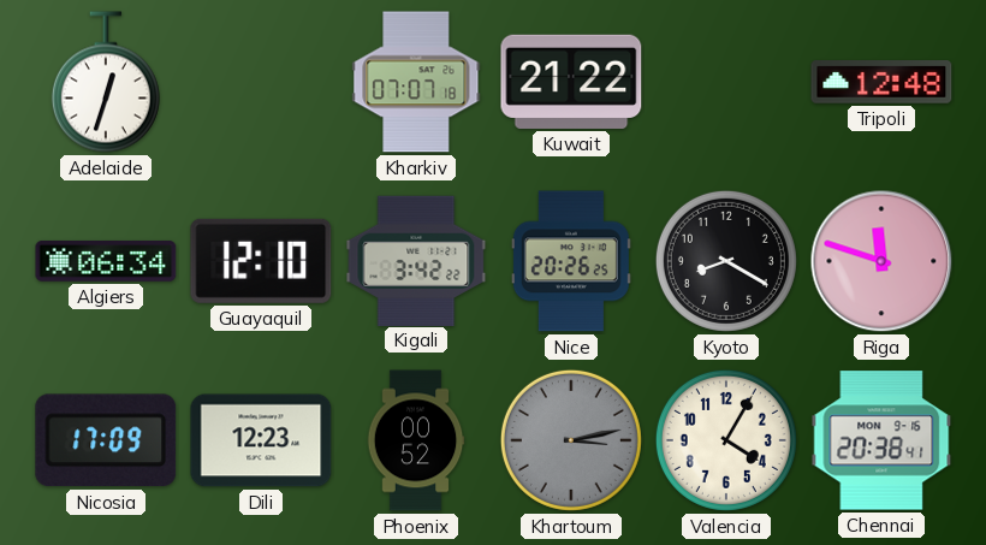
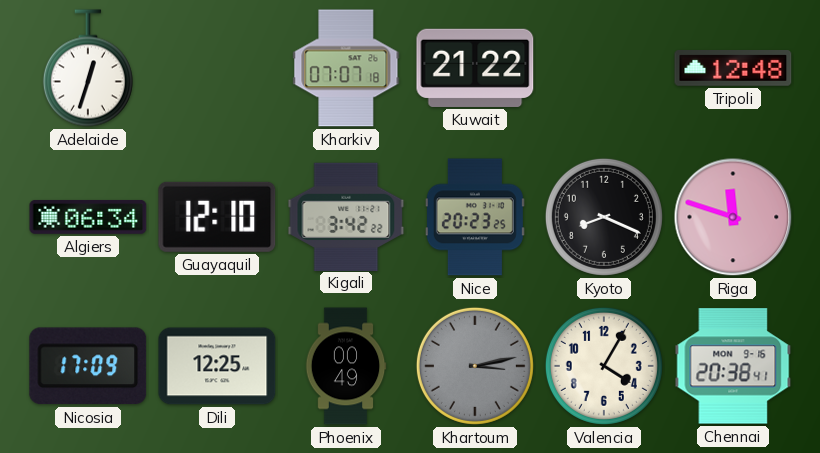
Nice: 20:26 -> 20:23
Kyoto: 8:20 -> 8:19
Dili: 12:23 -> 12:25
Phoenix: 00:52 -> 00:49
